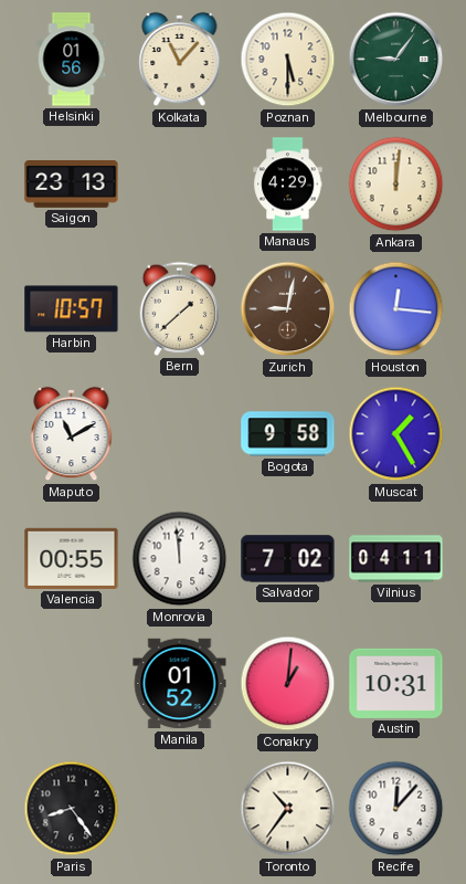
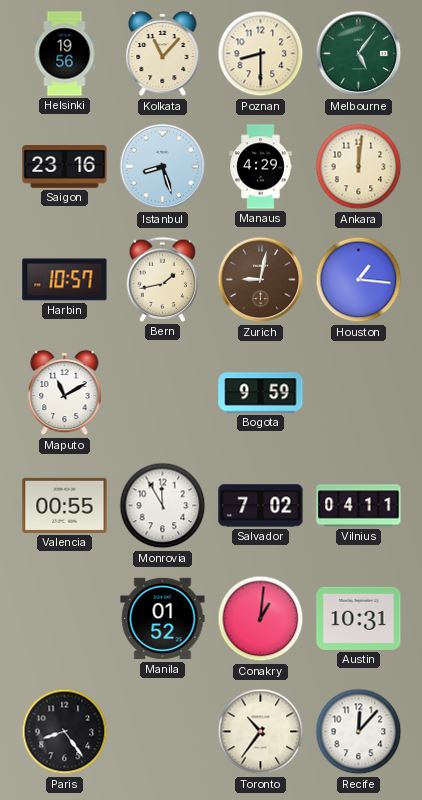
Helsinki: 01:56 -> 19:56
Poznan: 5:30 -> 8:30
Melbourne: 9:06 -> 5:06
Saigon: 23:13 -> 23:16
Istanbul: none -> 8:27
Bern: 1:38 -> 1:43
Houston: 12:16 -> 1:16
Bogota: 9:58 -> 9:59
Muscat: 1:25 -> none
Monrovia: 11:59 -> 11:55
